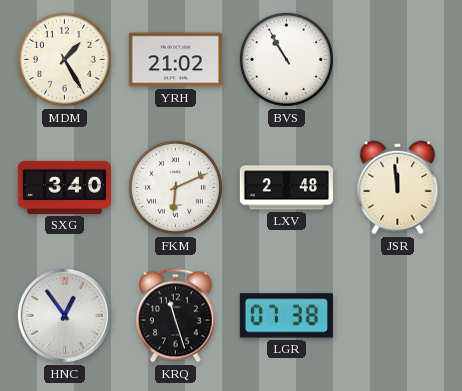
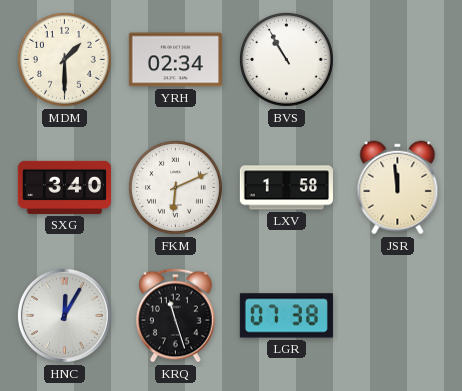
MDM: 1:25 -> 1:30
YRH: 21:02 -> 02:34
LXV: 2:48 -> 1:58
HNC: 12:54 -> 12:05
